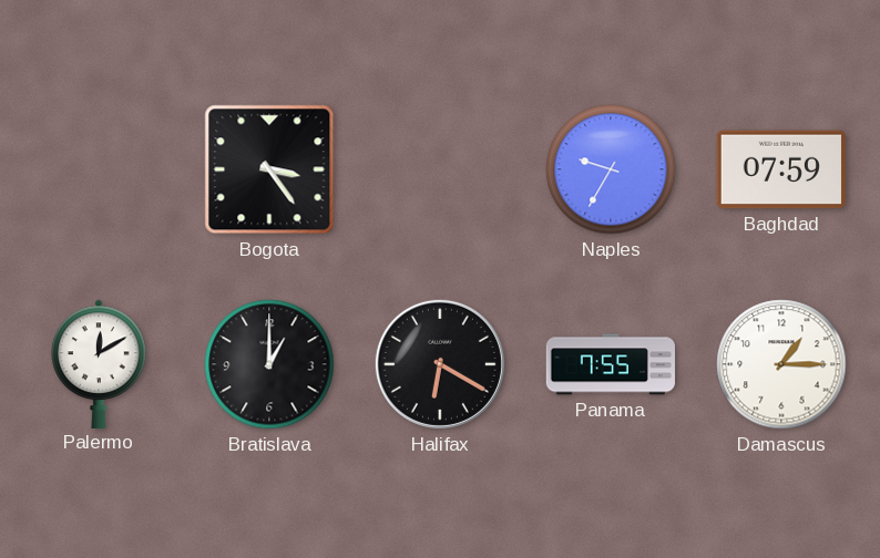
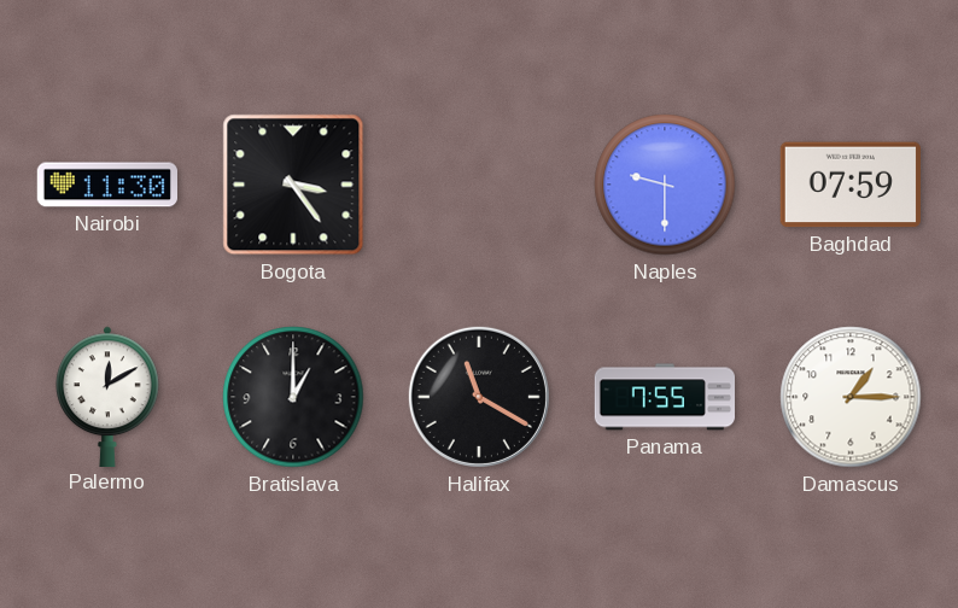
Nairobi: none -> 11:30
Naples: 9:35 -> 9:30
Halifax: 6:20 -> 11:20
